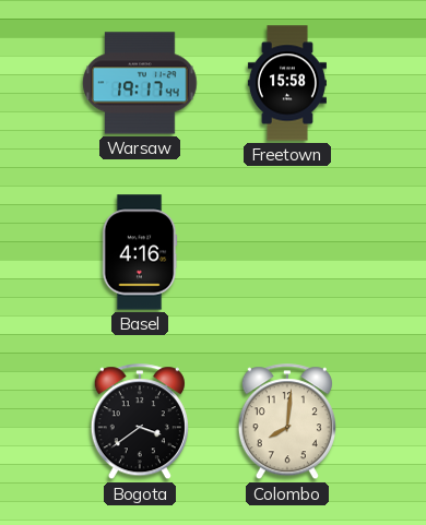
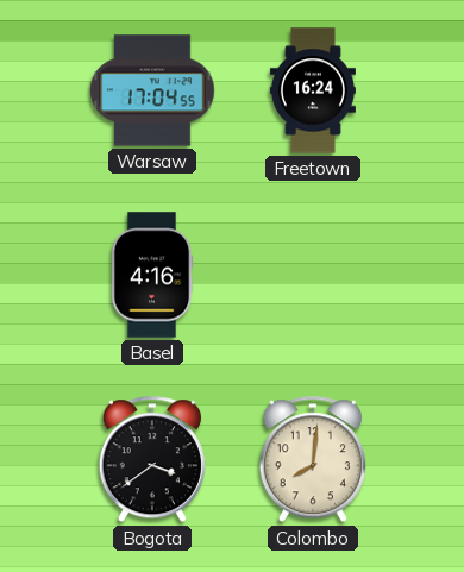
Warsaw: 19:17 -> 17:04
Freetown: 15:58 -> 16:24
